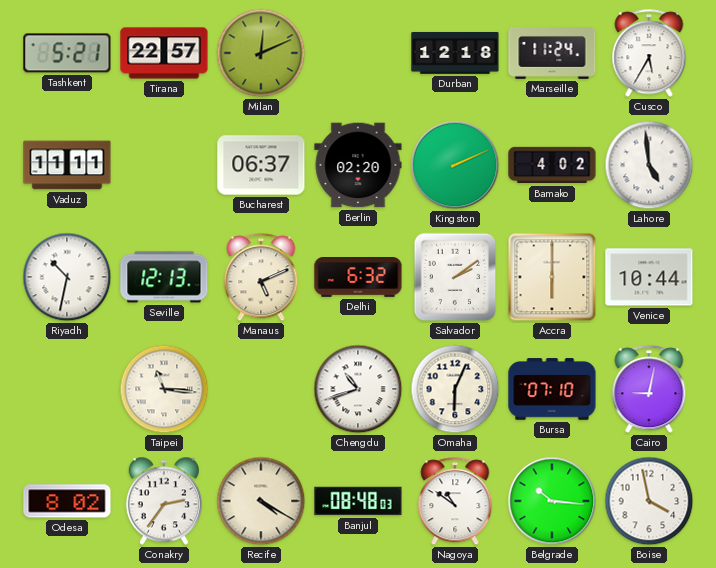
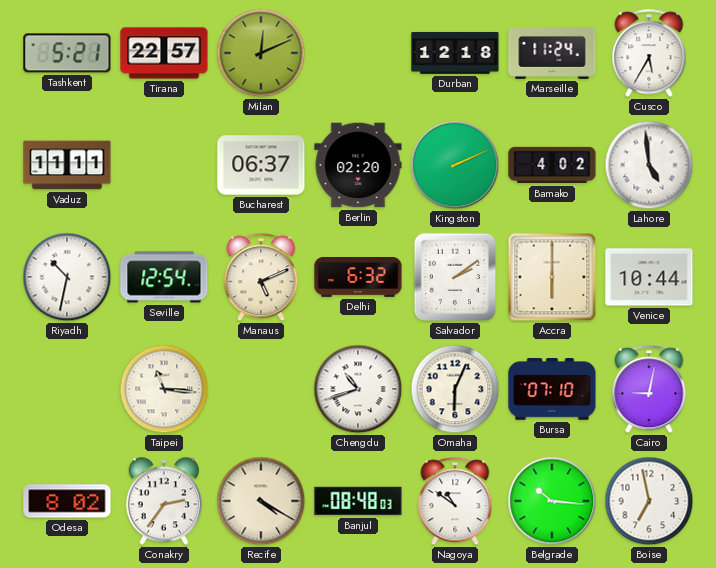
Seville: 12:13 -> 12:54
Boise: 3:58 -> 6:58
